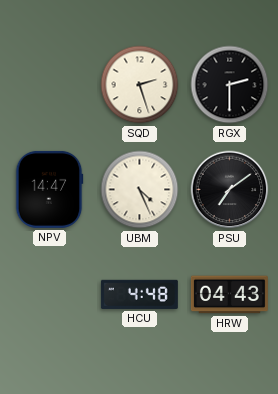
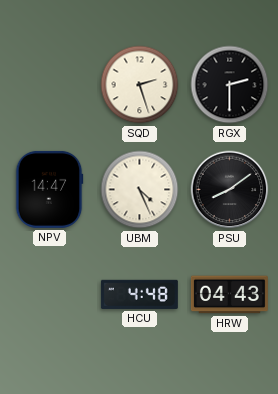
PSU: 7:09 -> 8:09
